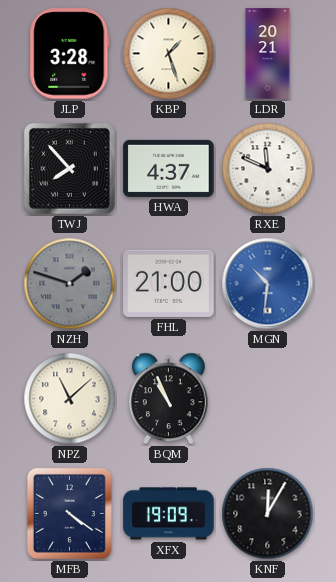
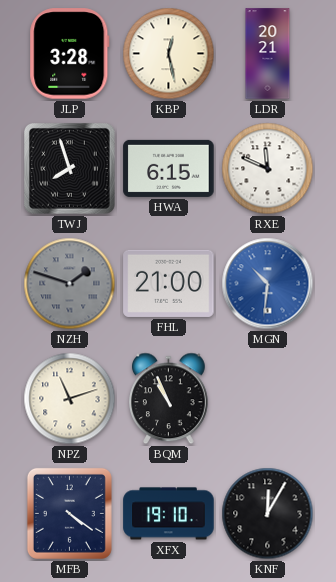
KBP: 1:27 -> 12:28
TWJ: 7:53 -> 7:57
HWA: 4:37 -> 6:15
NPZ: 11:08 -> 11:12
XFX: 19:09 -> 19:10
